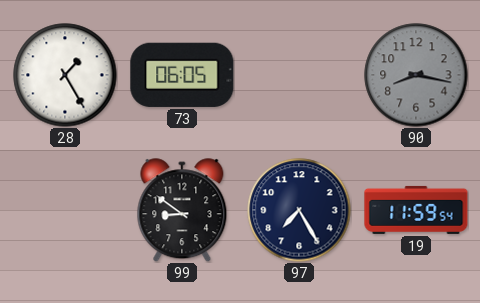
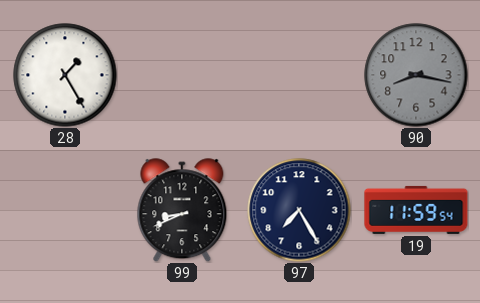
73: 06:05 -> none
99: 8:51 -> 8:41
